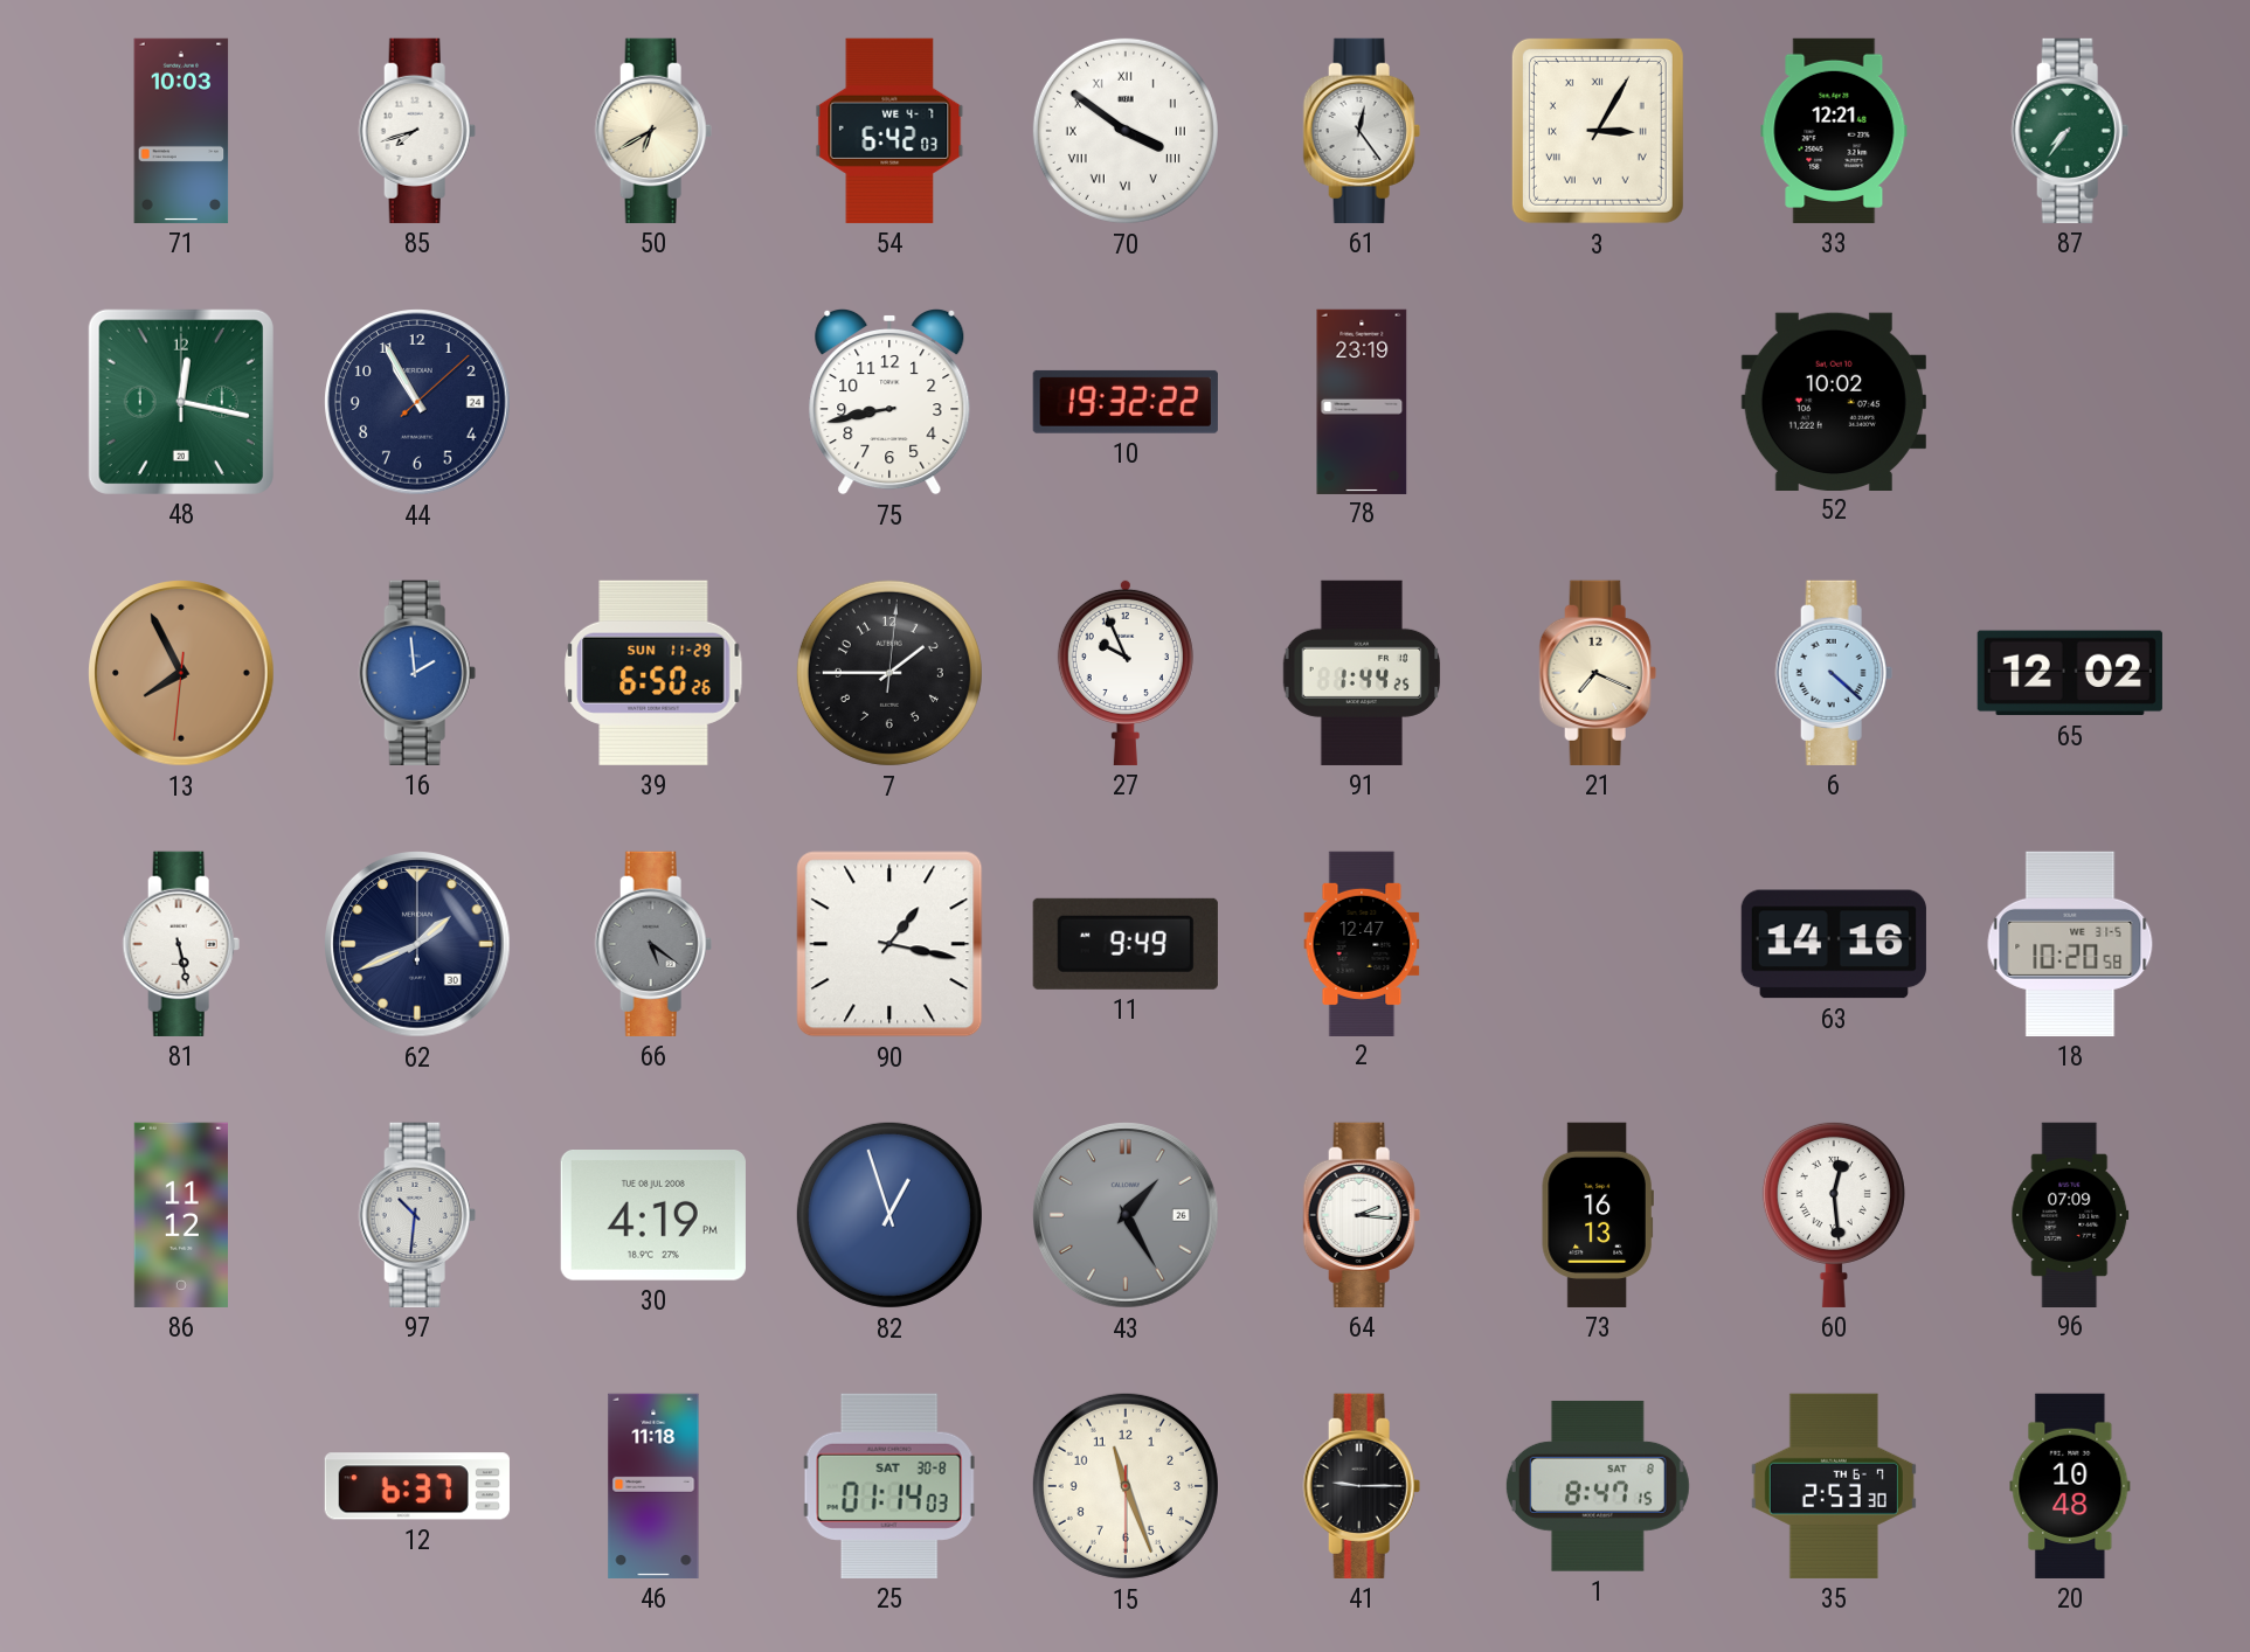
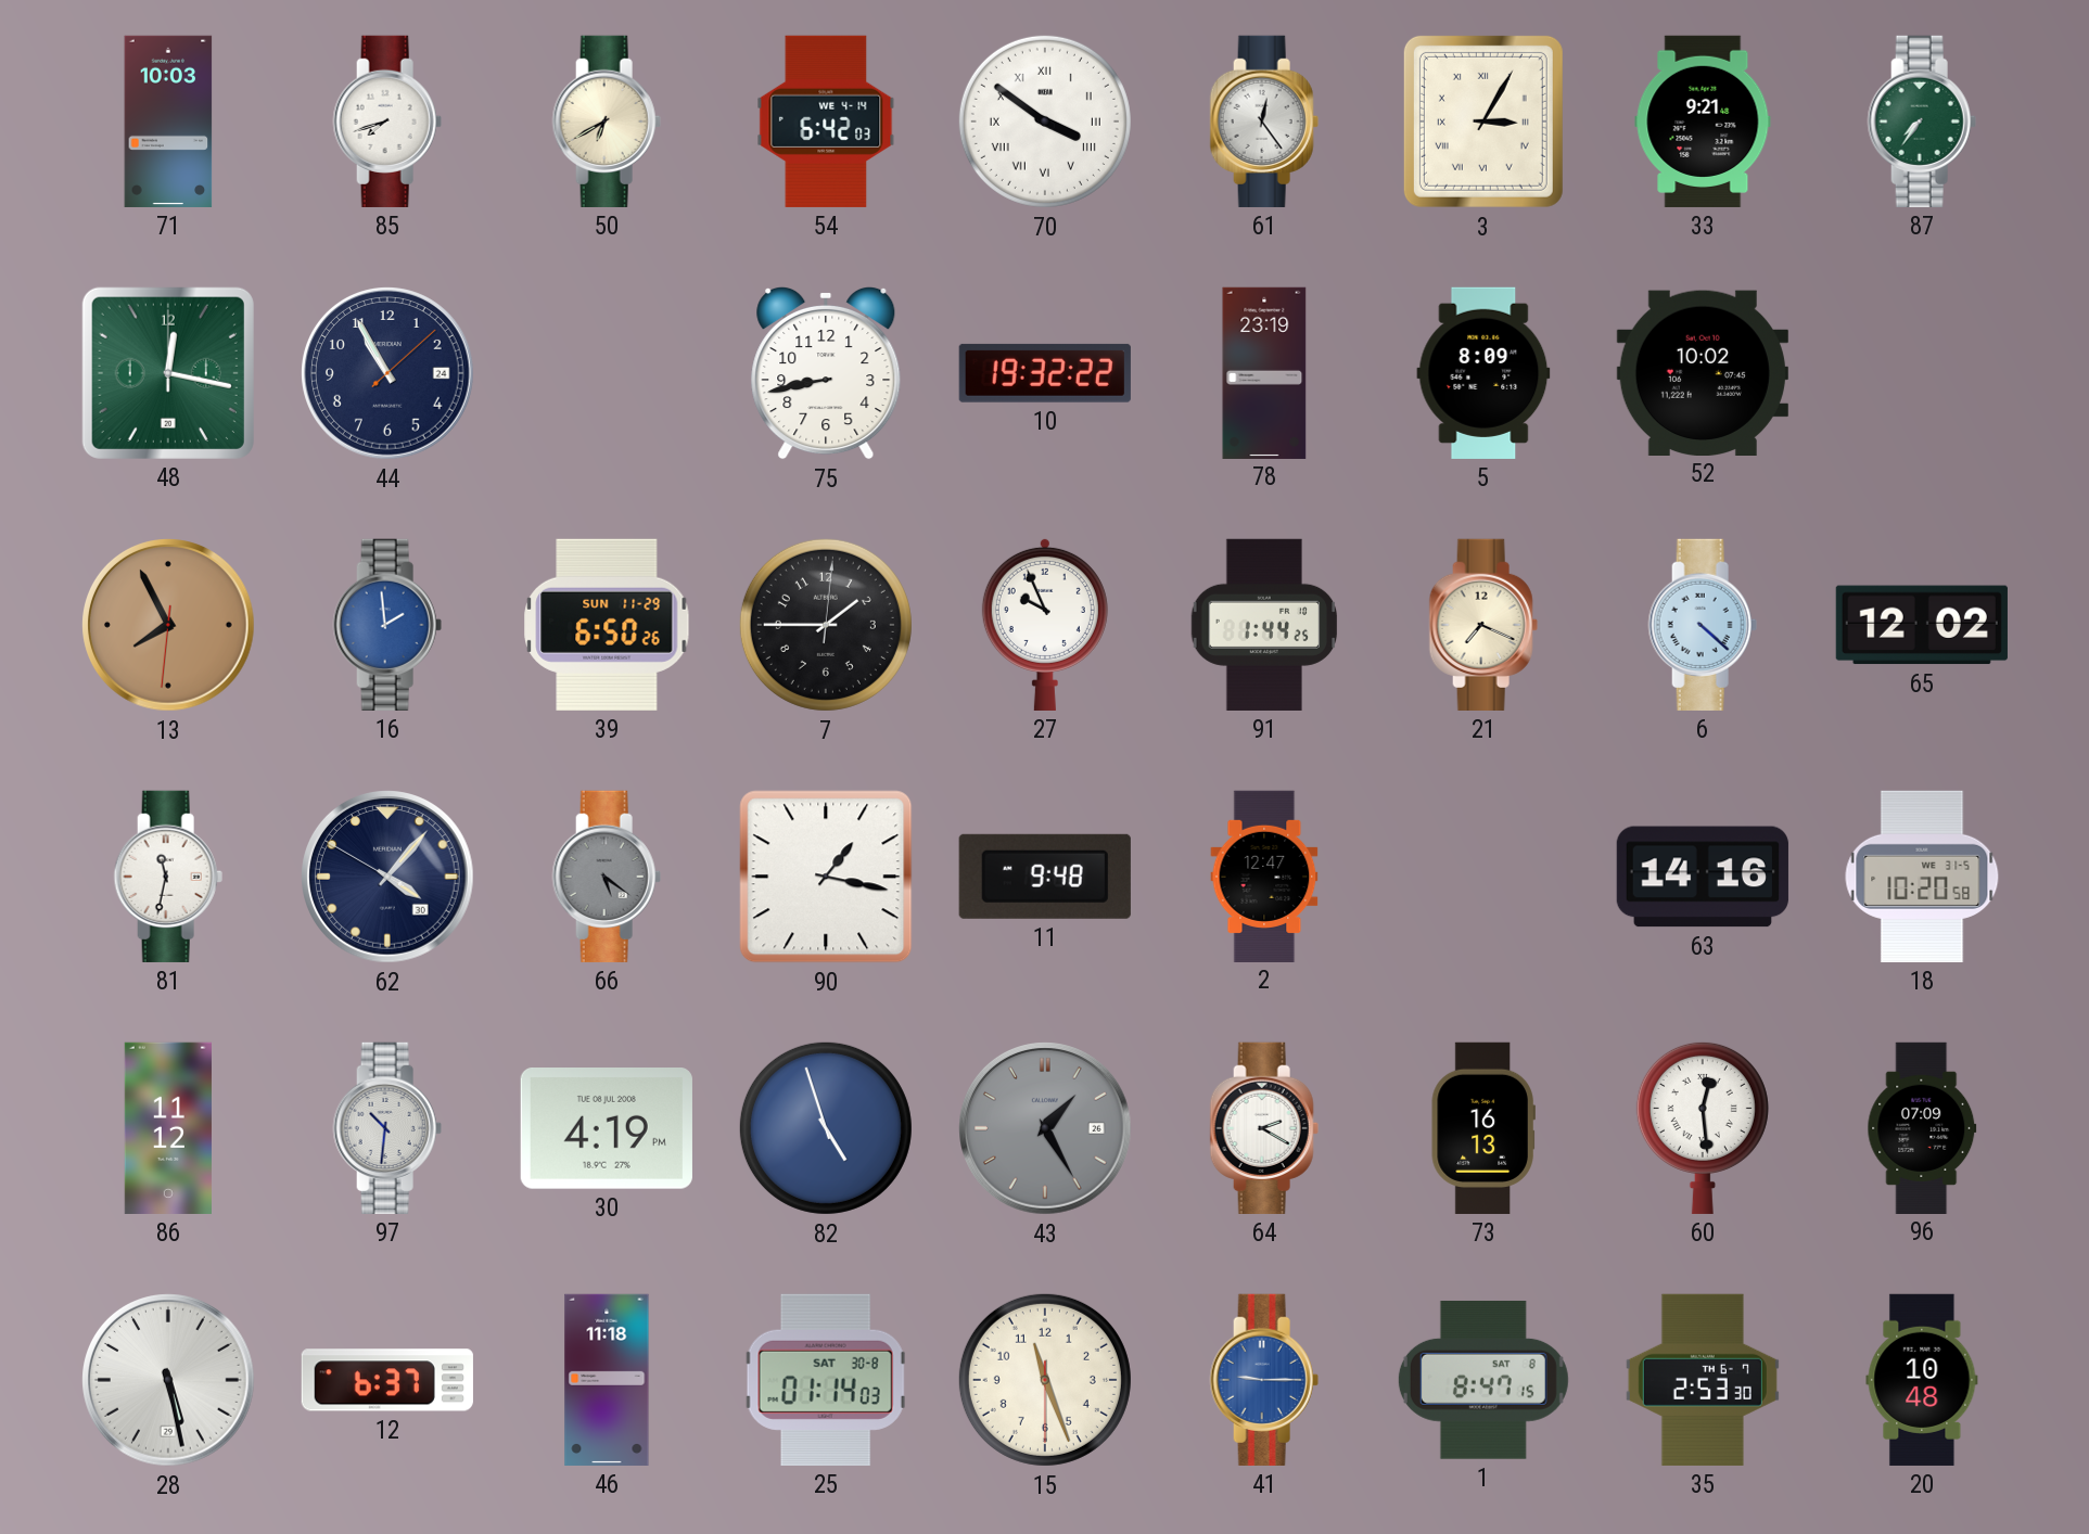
54 date: WE 4-7 -> WE 4-14
33: 12:21 -> 9:21
5: none -> 8:09
81: 5:28 -> 11:32
62: 1:41 -> 4:06
11: 9:49 -> 9:48
82: 12:57 -> 4:57
64: 2:16 -> 2:20
28: none -> 5:28
41 dial: black -> blue
